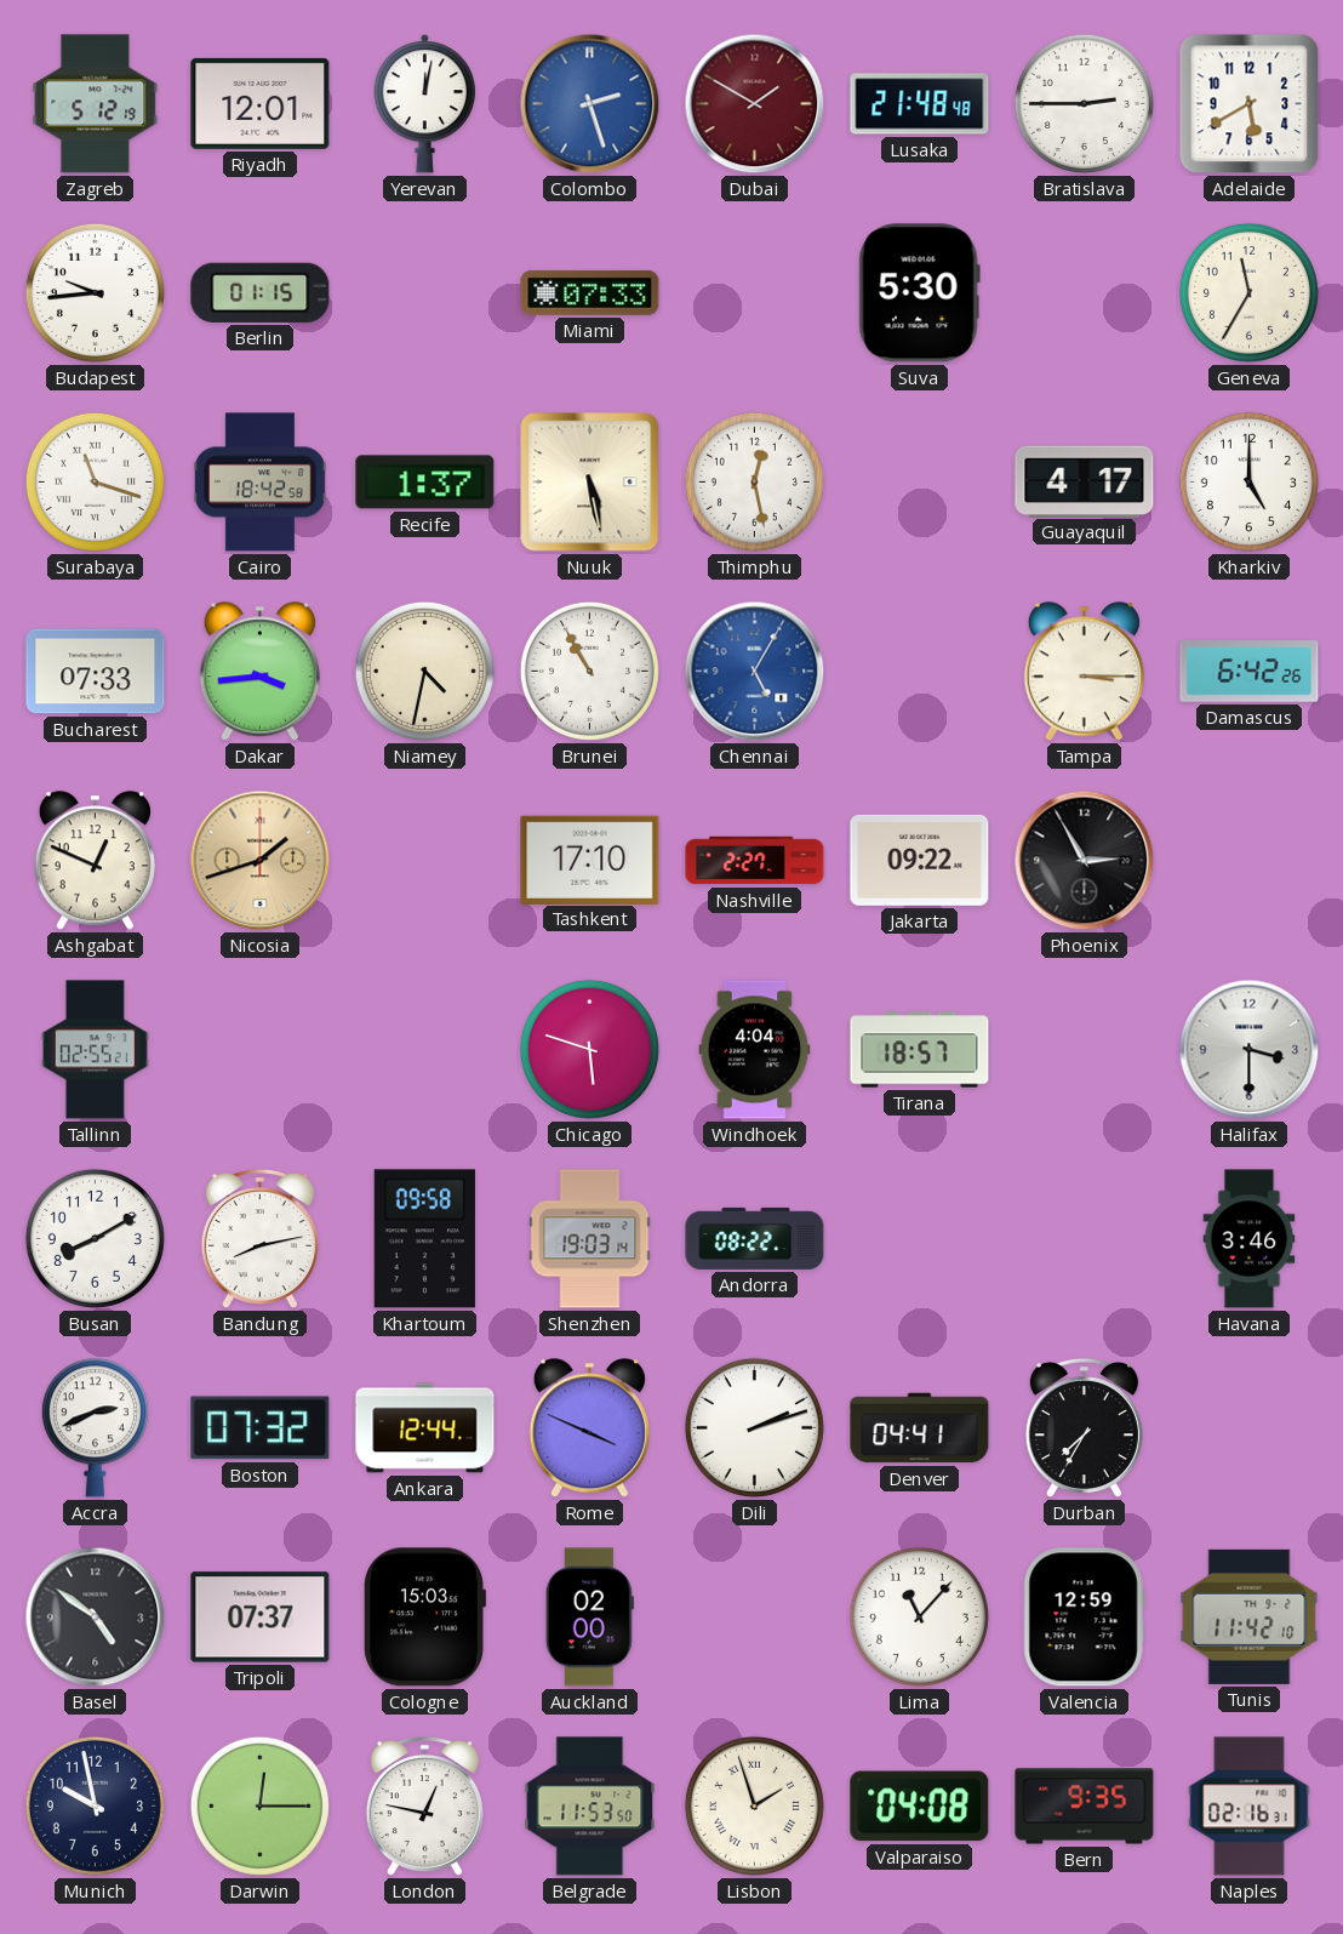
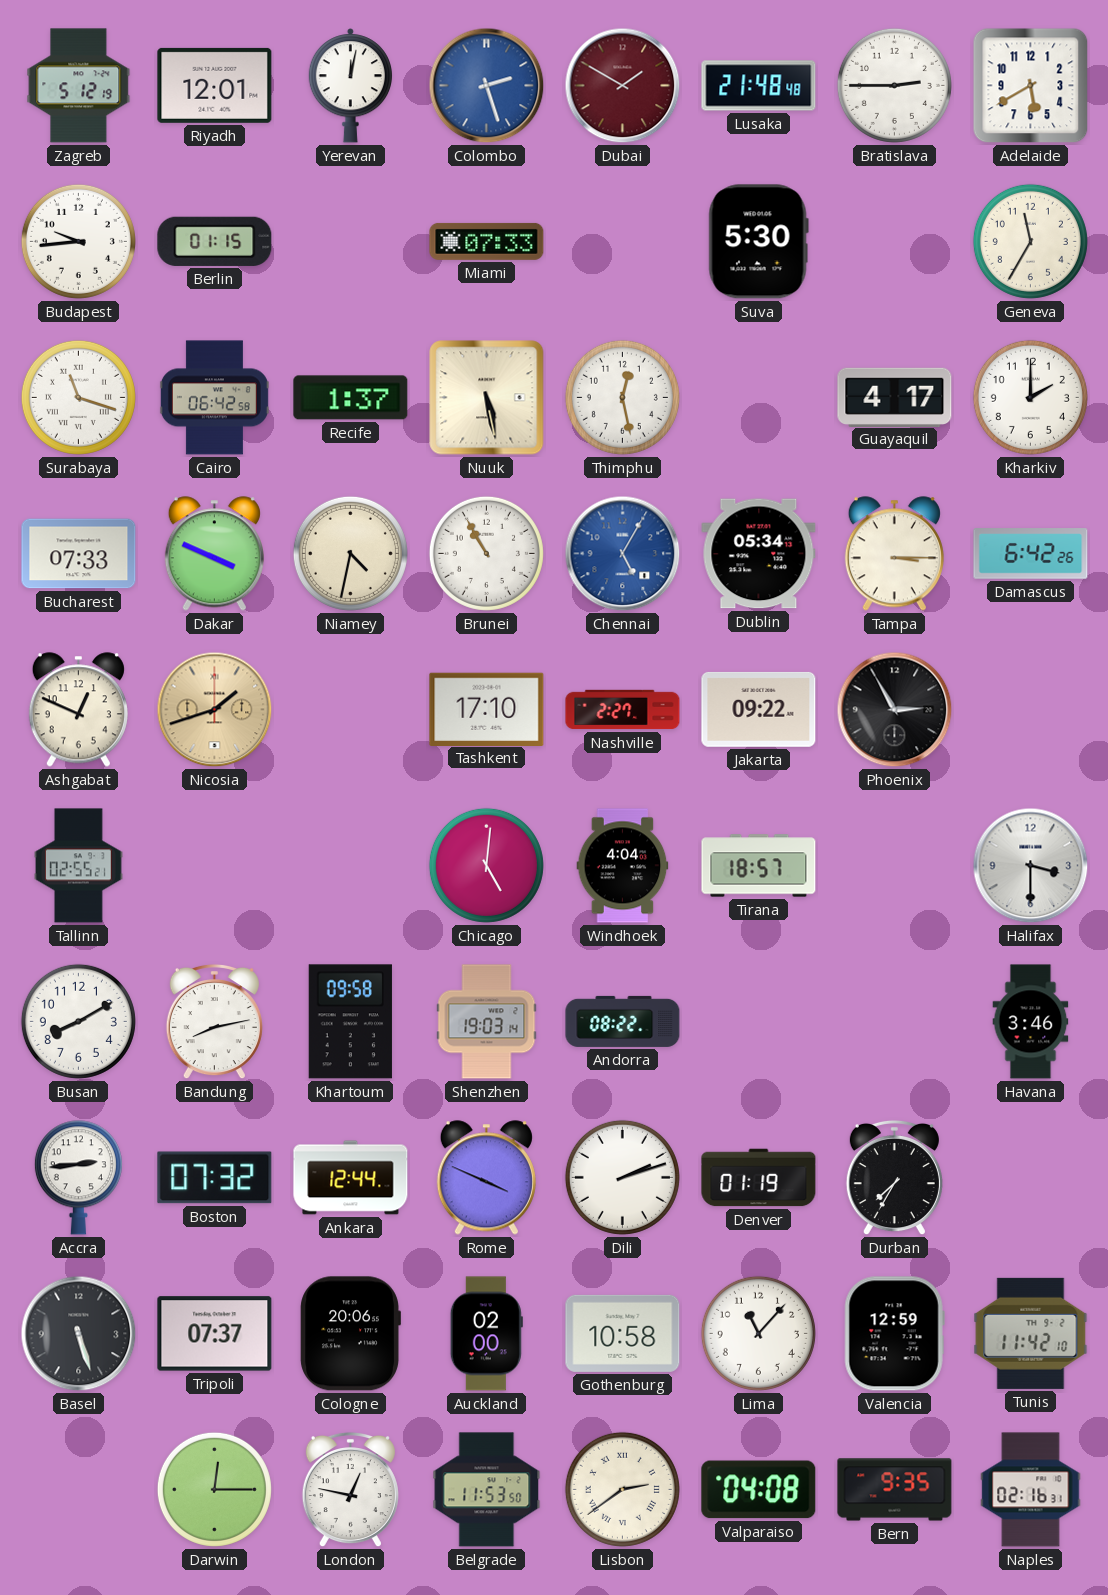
Cairo: 18:42 -> 06:42
Kharkiv: 5:00 -> 2:00
Dakar: 3:44 -> 3:49
Dublin: none -> 05:34
Chicago: 5:48 -> 5:01
Accra: 2:41 -> 2:44
Denver: 04:41 -> 01:19
Basel: 4:51 -> 5:27
Cologne: 15:03 -> 20:06
Gothenburg: none -> 10:58
Munich: 9:58 -> none
Lisbon: 1:57 -> 2:39
